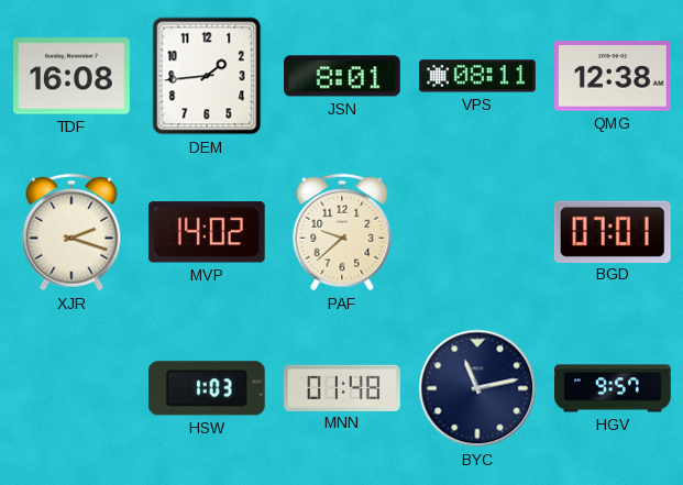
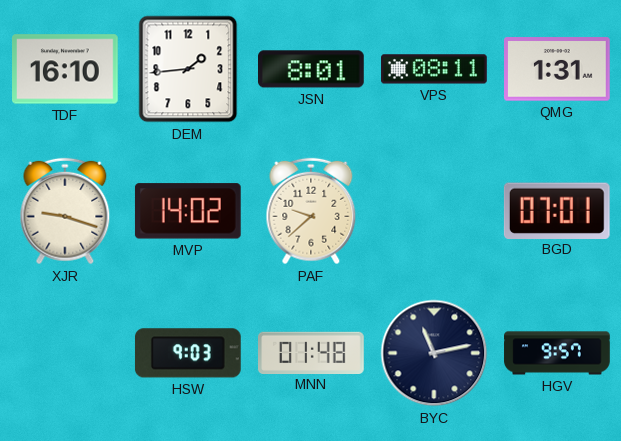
TDF: 16:08 -> 16:10
QMG: 12:38 -> 1:31
XJR: 2:18 -> 9:18
HSW: 1:03 -> 9:03
